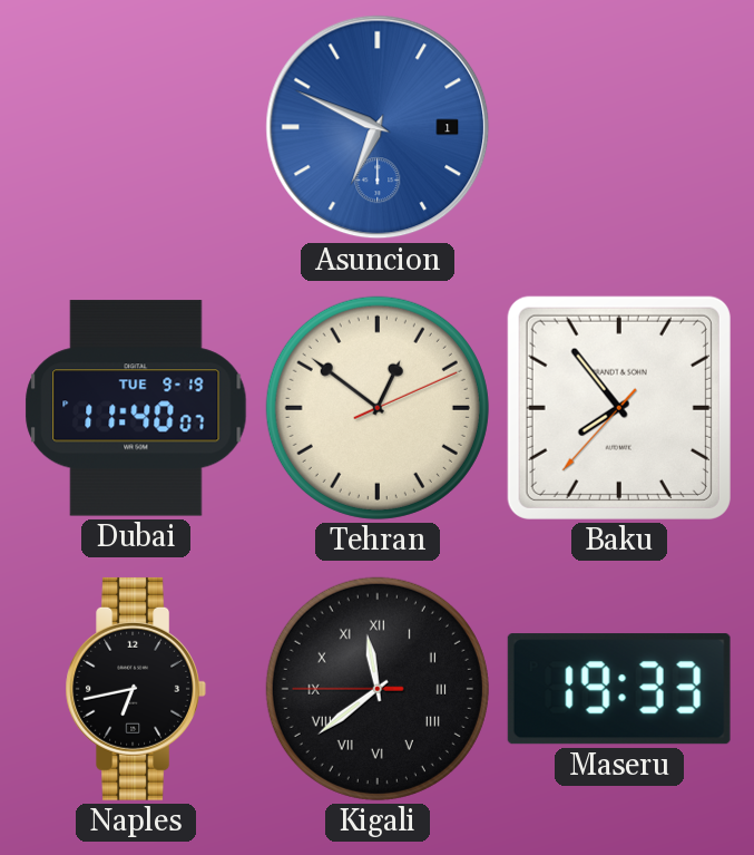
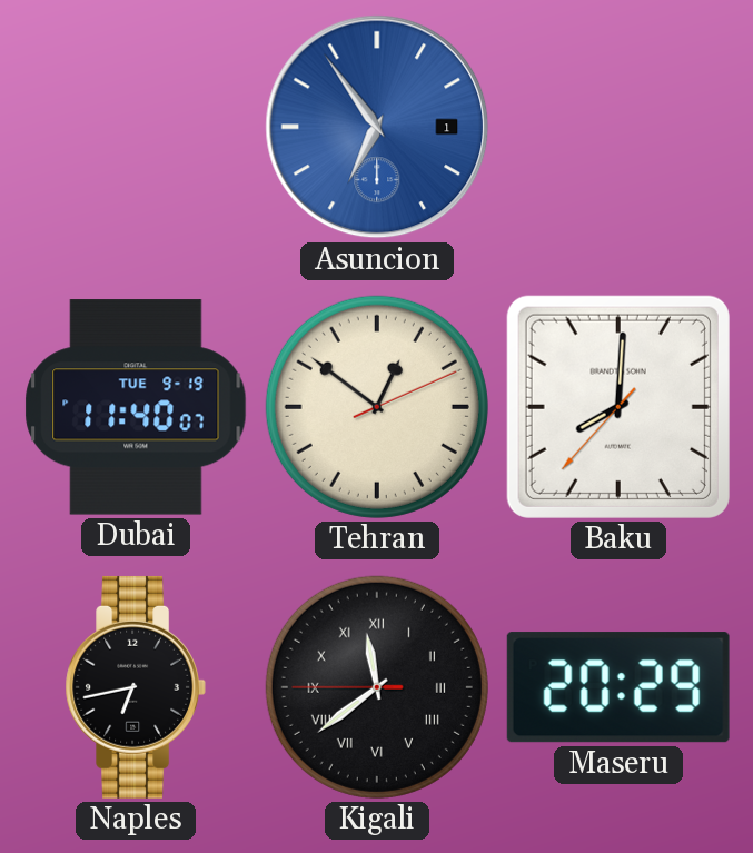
Asuncion: 6:49 -> 6:54
Baku: 7:53 -> 8:00
Maseru: 19:33 -> 20:29
